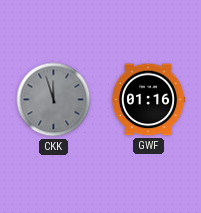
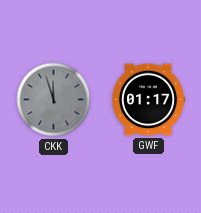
GWF: 01:16 -> 01:17
